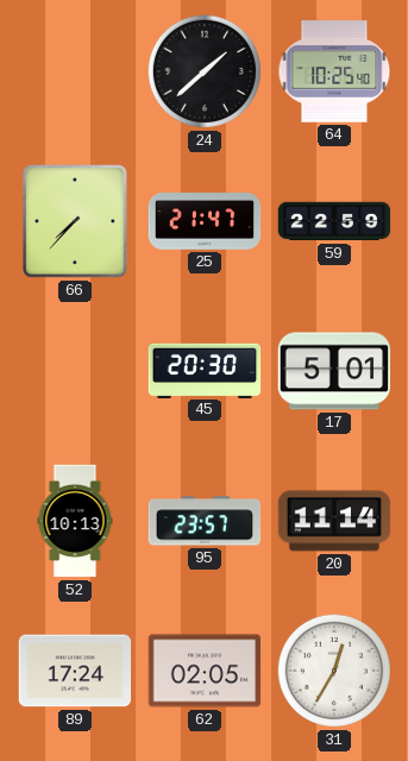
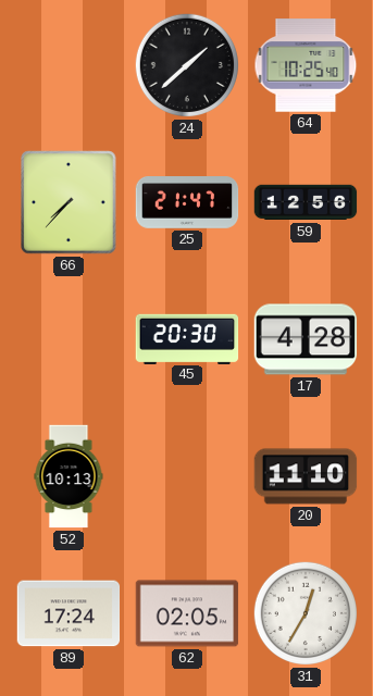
59: 22:59 -> 12:56
17: 5:01 -> 4:28
95: 23:57 -> none
20: 11:14 -> 11:10
